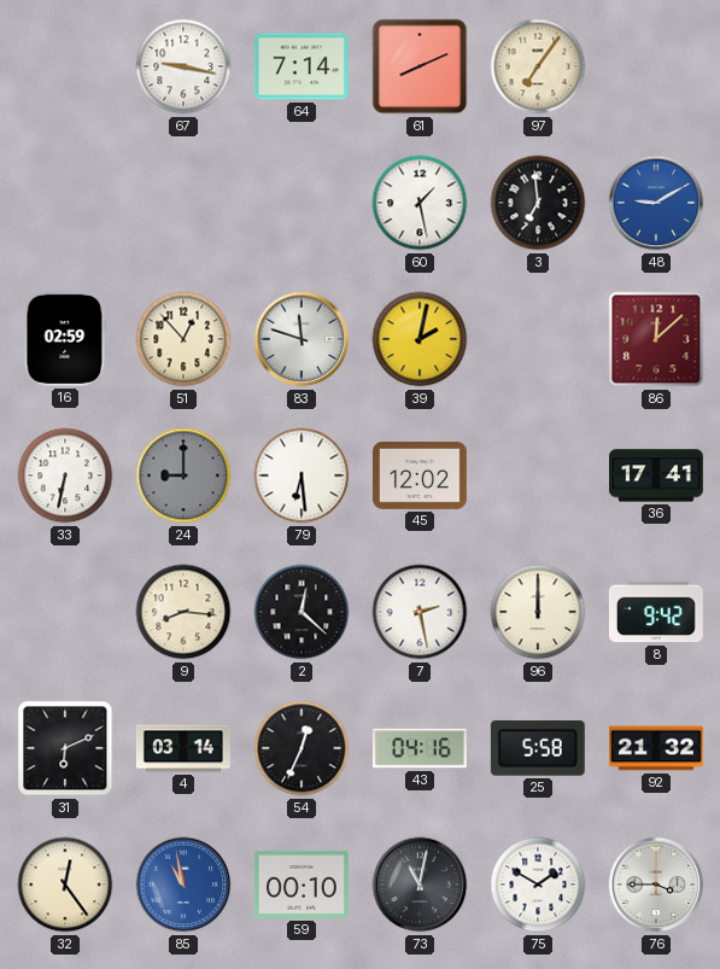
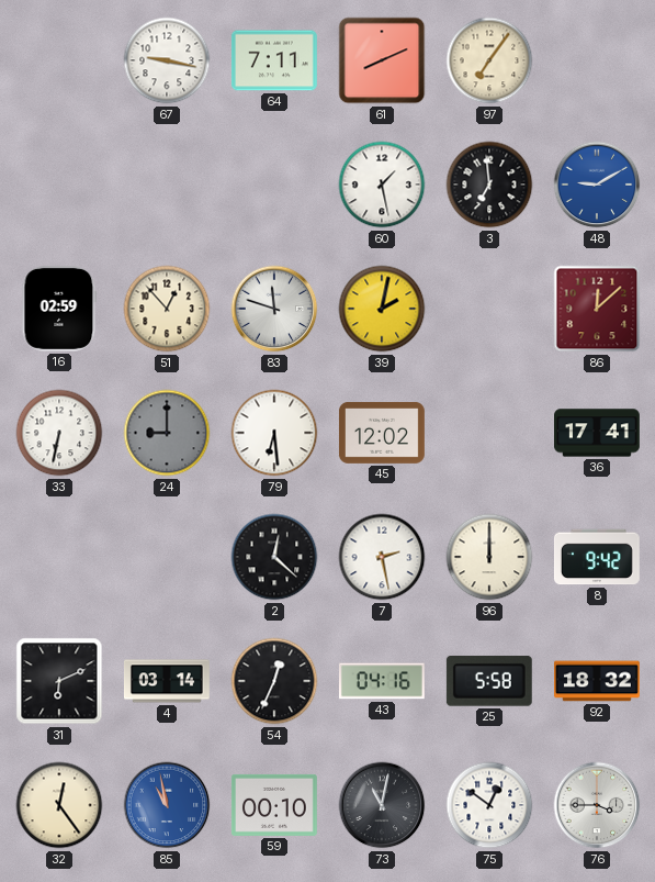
64: 7:14 -> 7:11
9: 8:16 -> none
92: 21:32 -> 18:32
75: 1:50 -> 12:51
